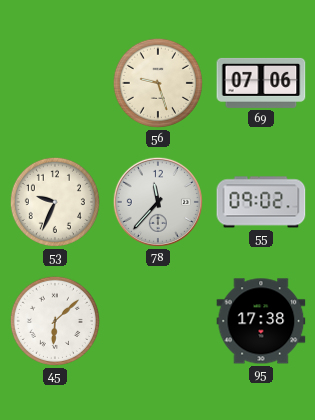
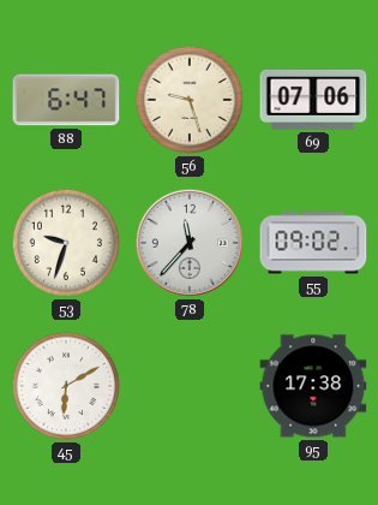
88: none -> 6:47
53: 9:34 -> 9:33
45: 6:08 -> 6:10
